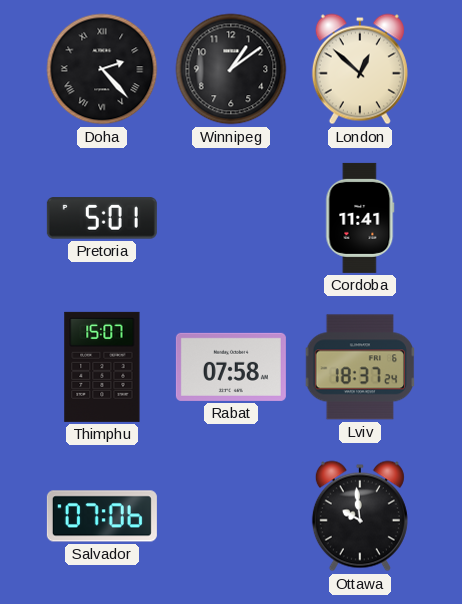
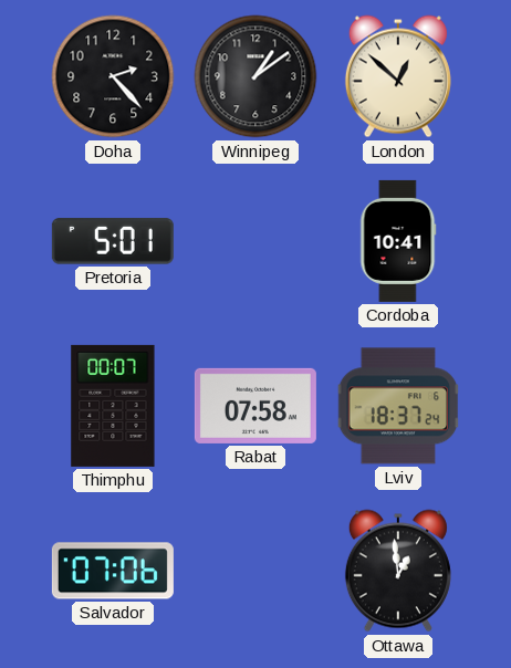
Doha numerals: Roman -> Arabic
Cordoba: 11:41 -> 10:41
Thimphu: 15:07 -> 00:07
Ottawa: 9:59 -> 12:59
